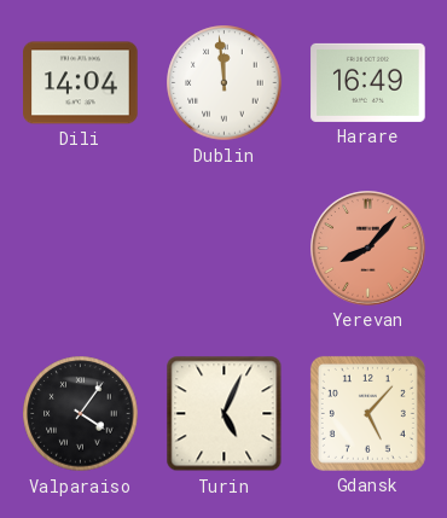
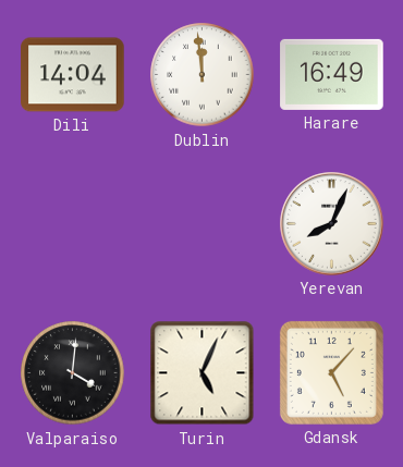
Yerevan: 8:07 -> 8:04
Yerevan dial: salmon -> white
Valparaiso: 4:06 -> 4:01
